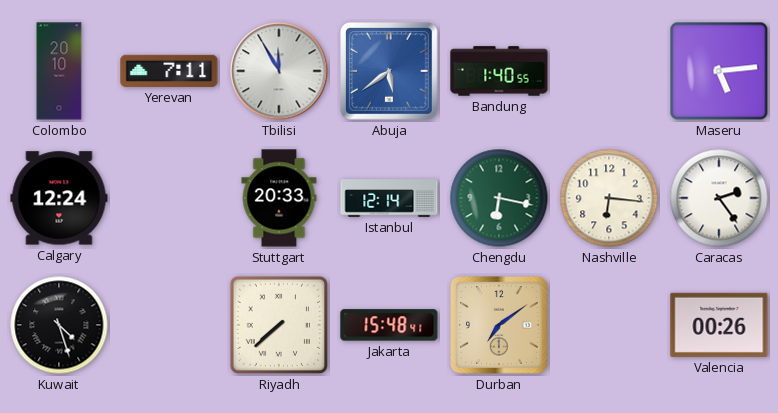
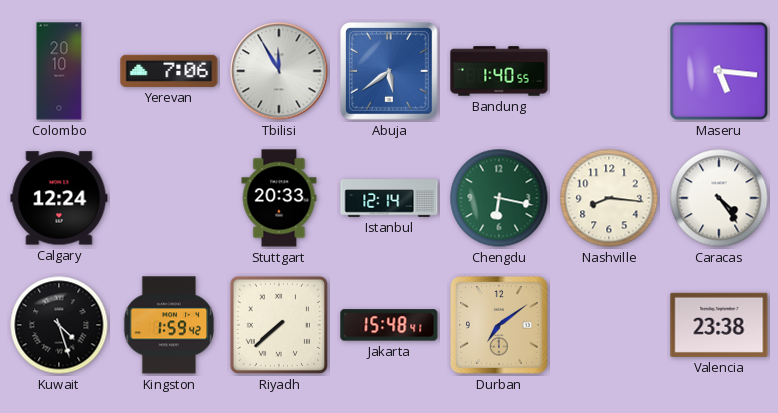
Yerevan: 7:11 -> 7:06
Maseru: 5:14 -> 5:16
Nashville: 6:16 -> 8:16
Caracas: 2:24 -> 4:24
Kingston: none -> 1:59
Valencia: 00:26 -> 23:38
